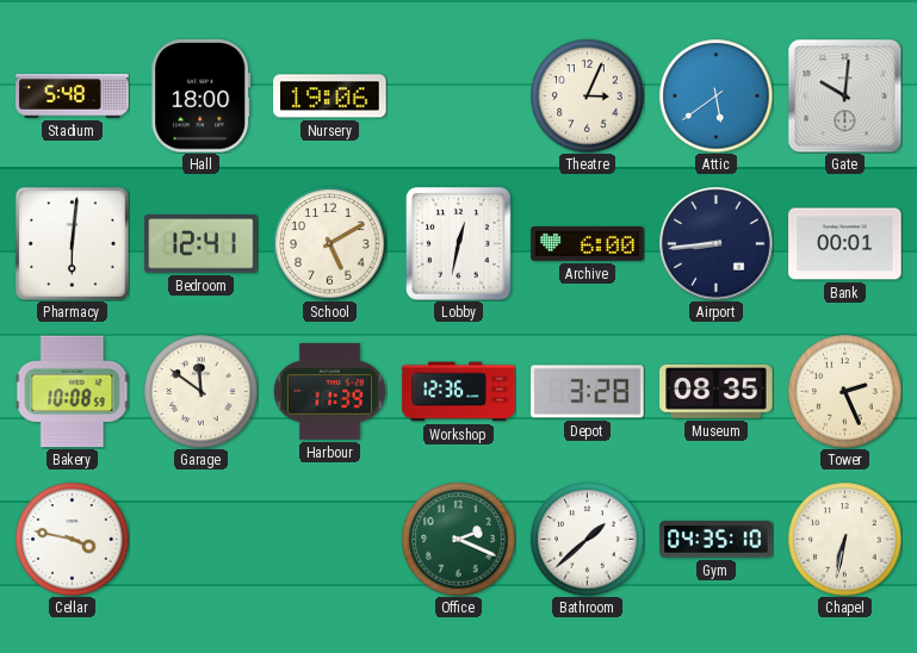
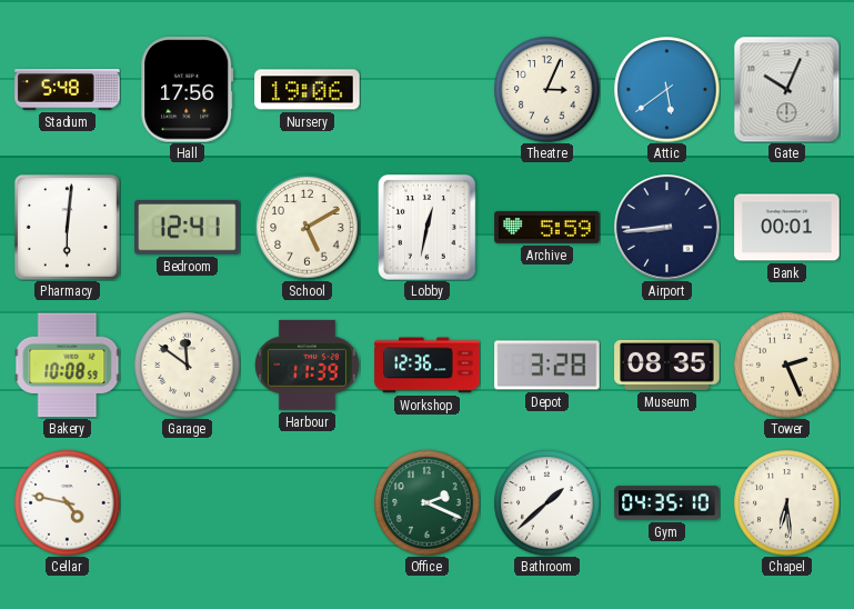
Hall: 18:00 -> 17:56
Gate: 10:01 -> 10:04
Archive: 6:00 -> 5:59
Cellar: 3:47 -> 4:47
Chapel: 6:32 -> 6:29
